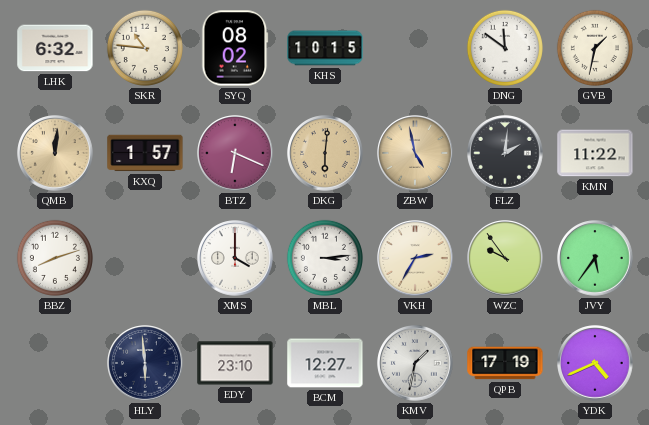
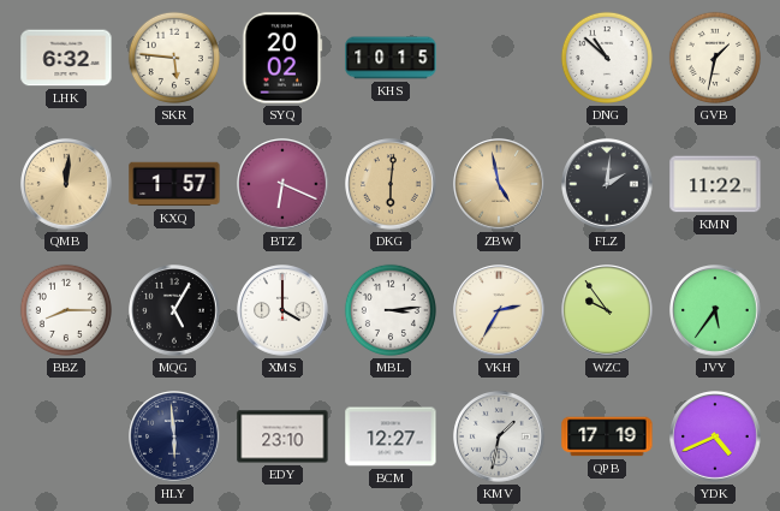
SKR: 10:46 -> 5:46
SYQ: 08:02 -> 20:02
DNG: 11:51 -> 10:52
BBZ: 8:12 -> 8:15
MQG: none -> 5:05
